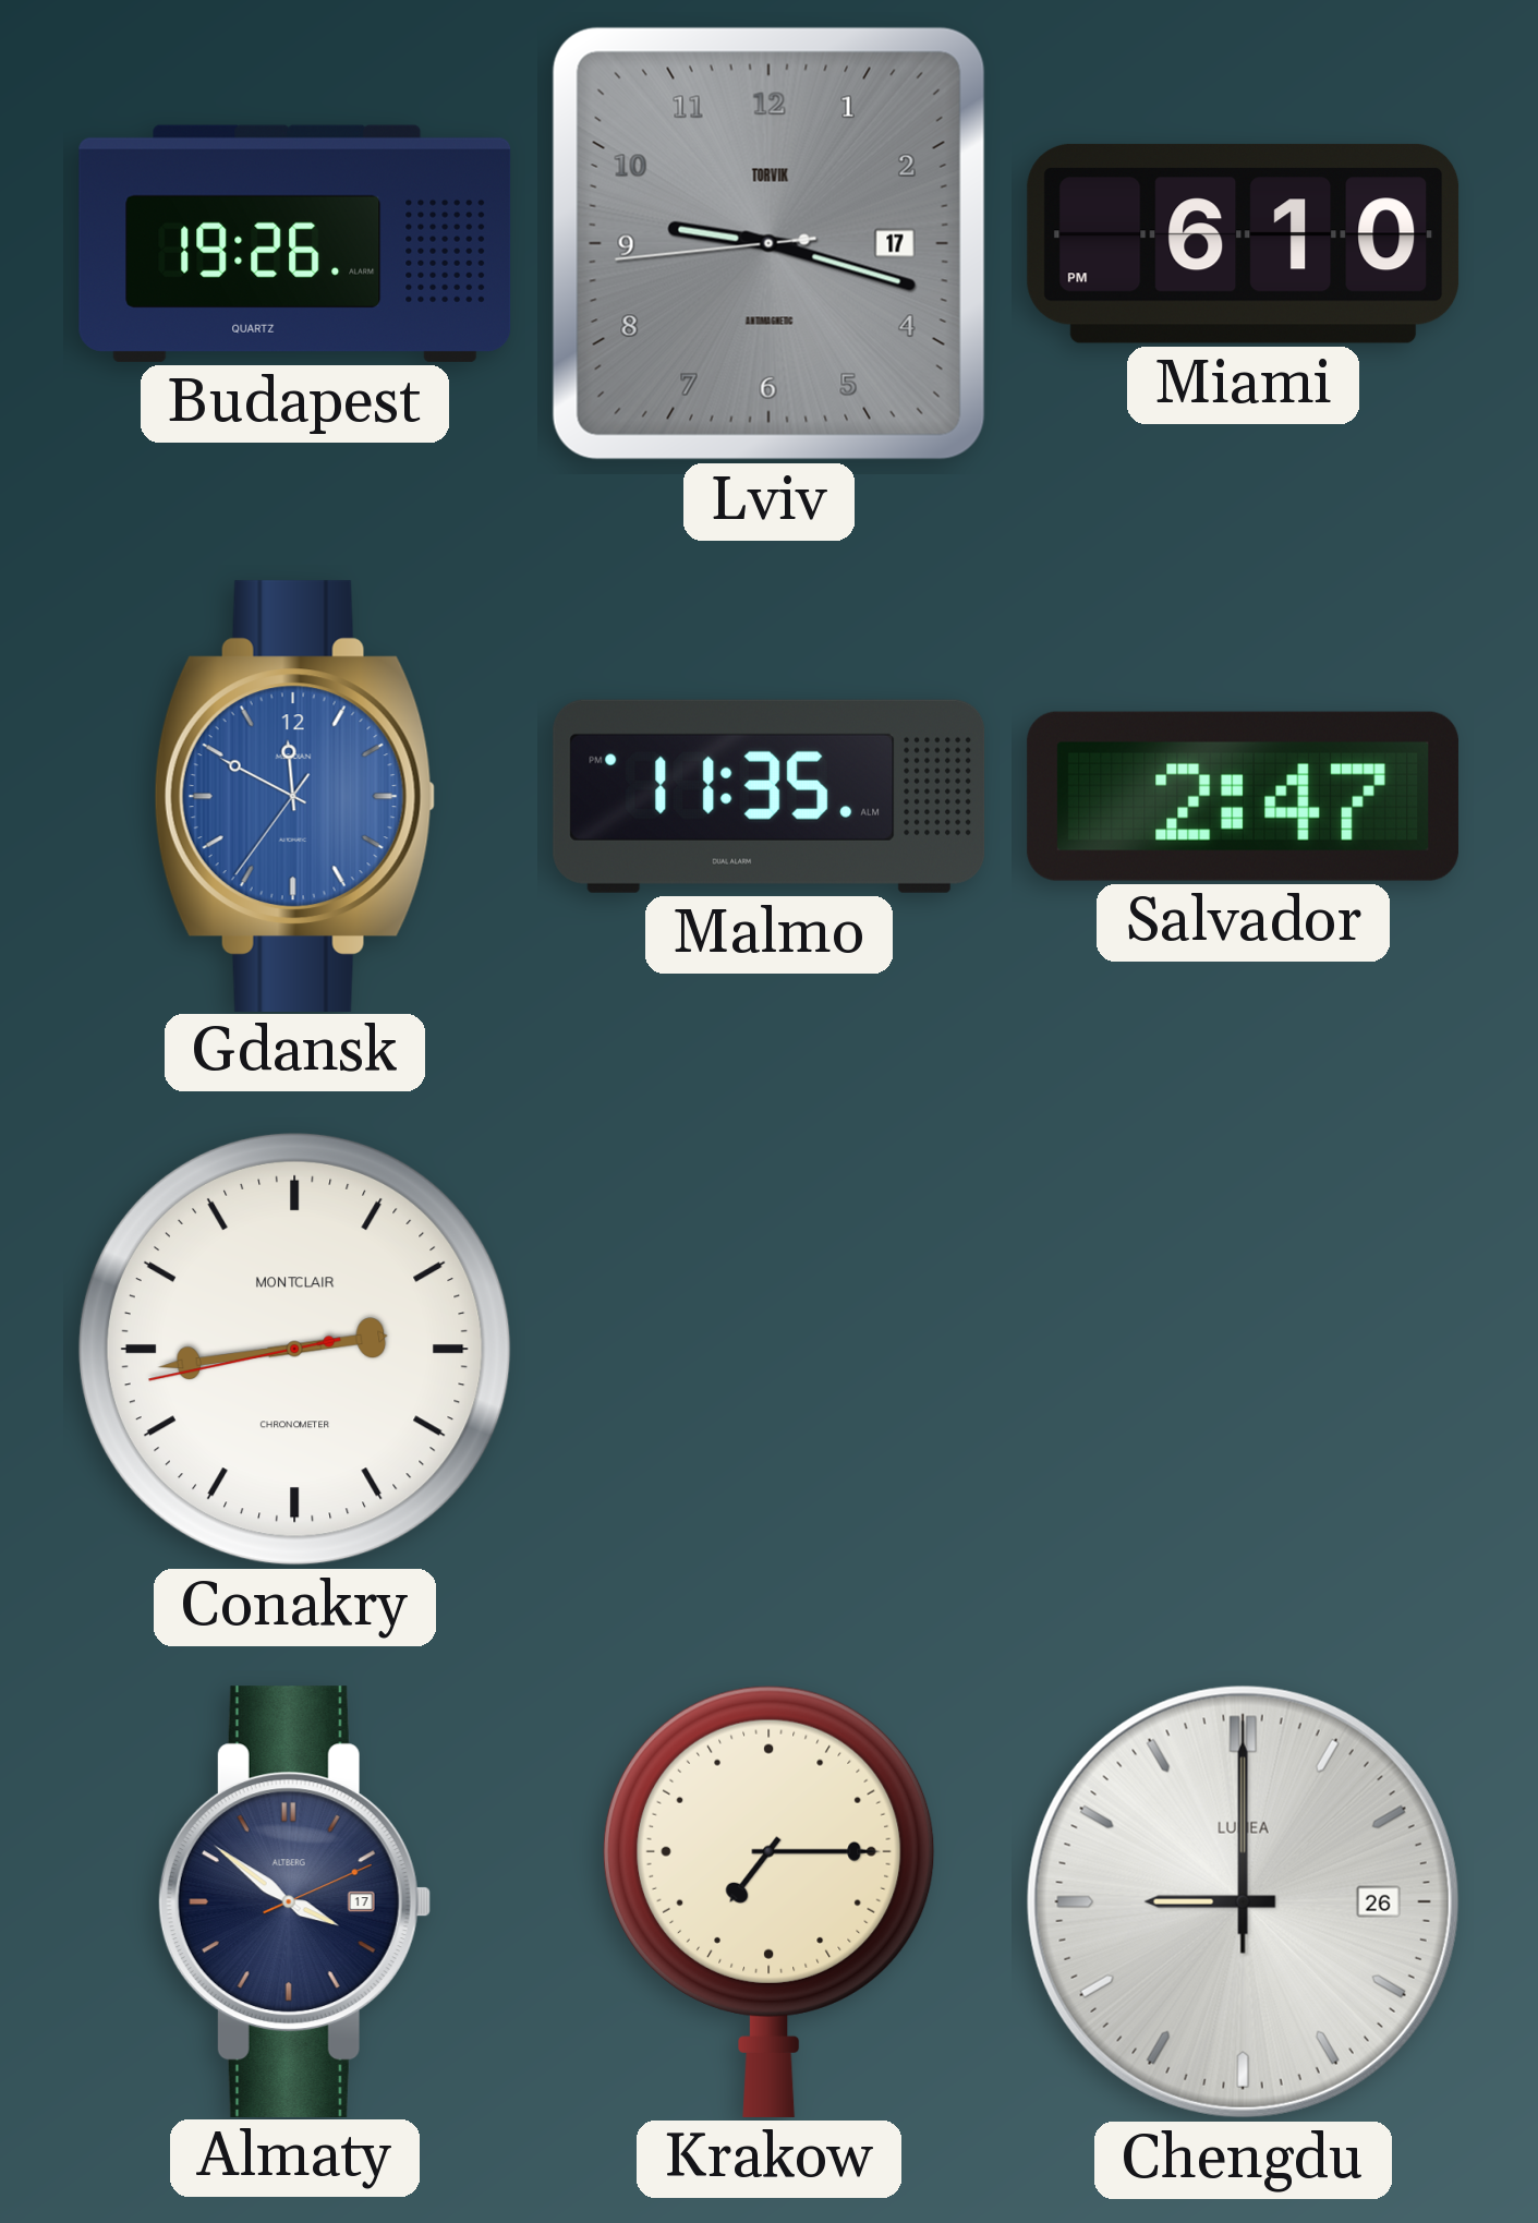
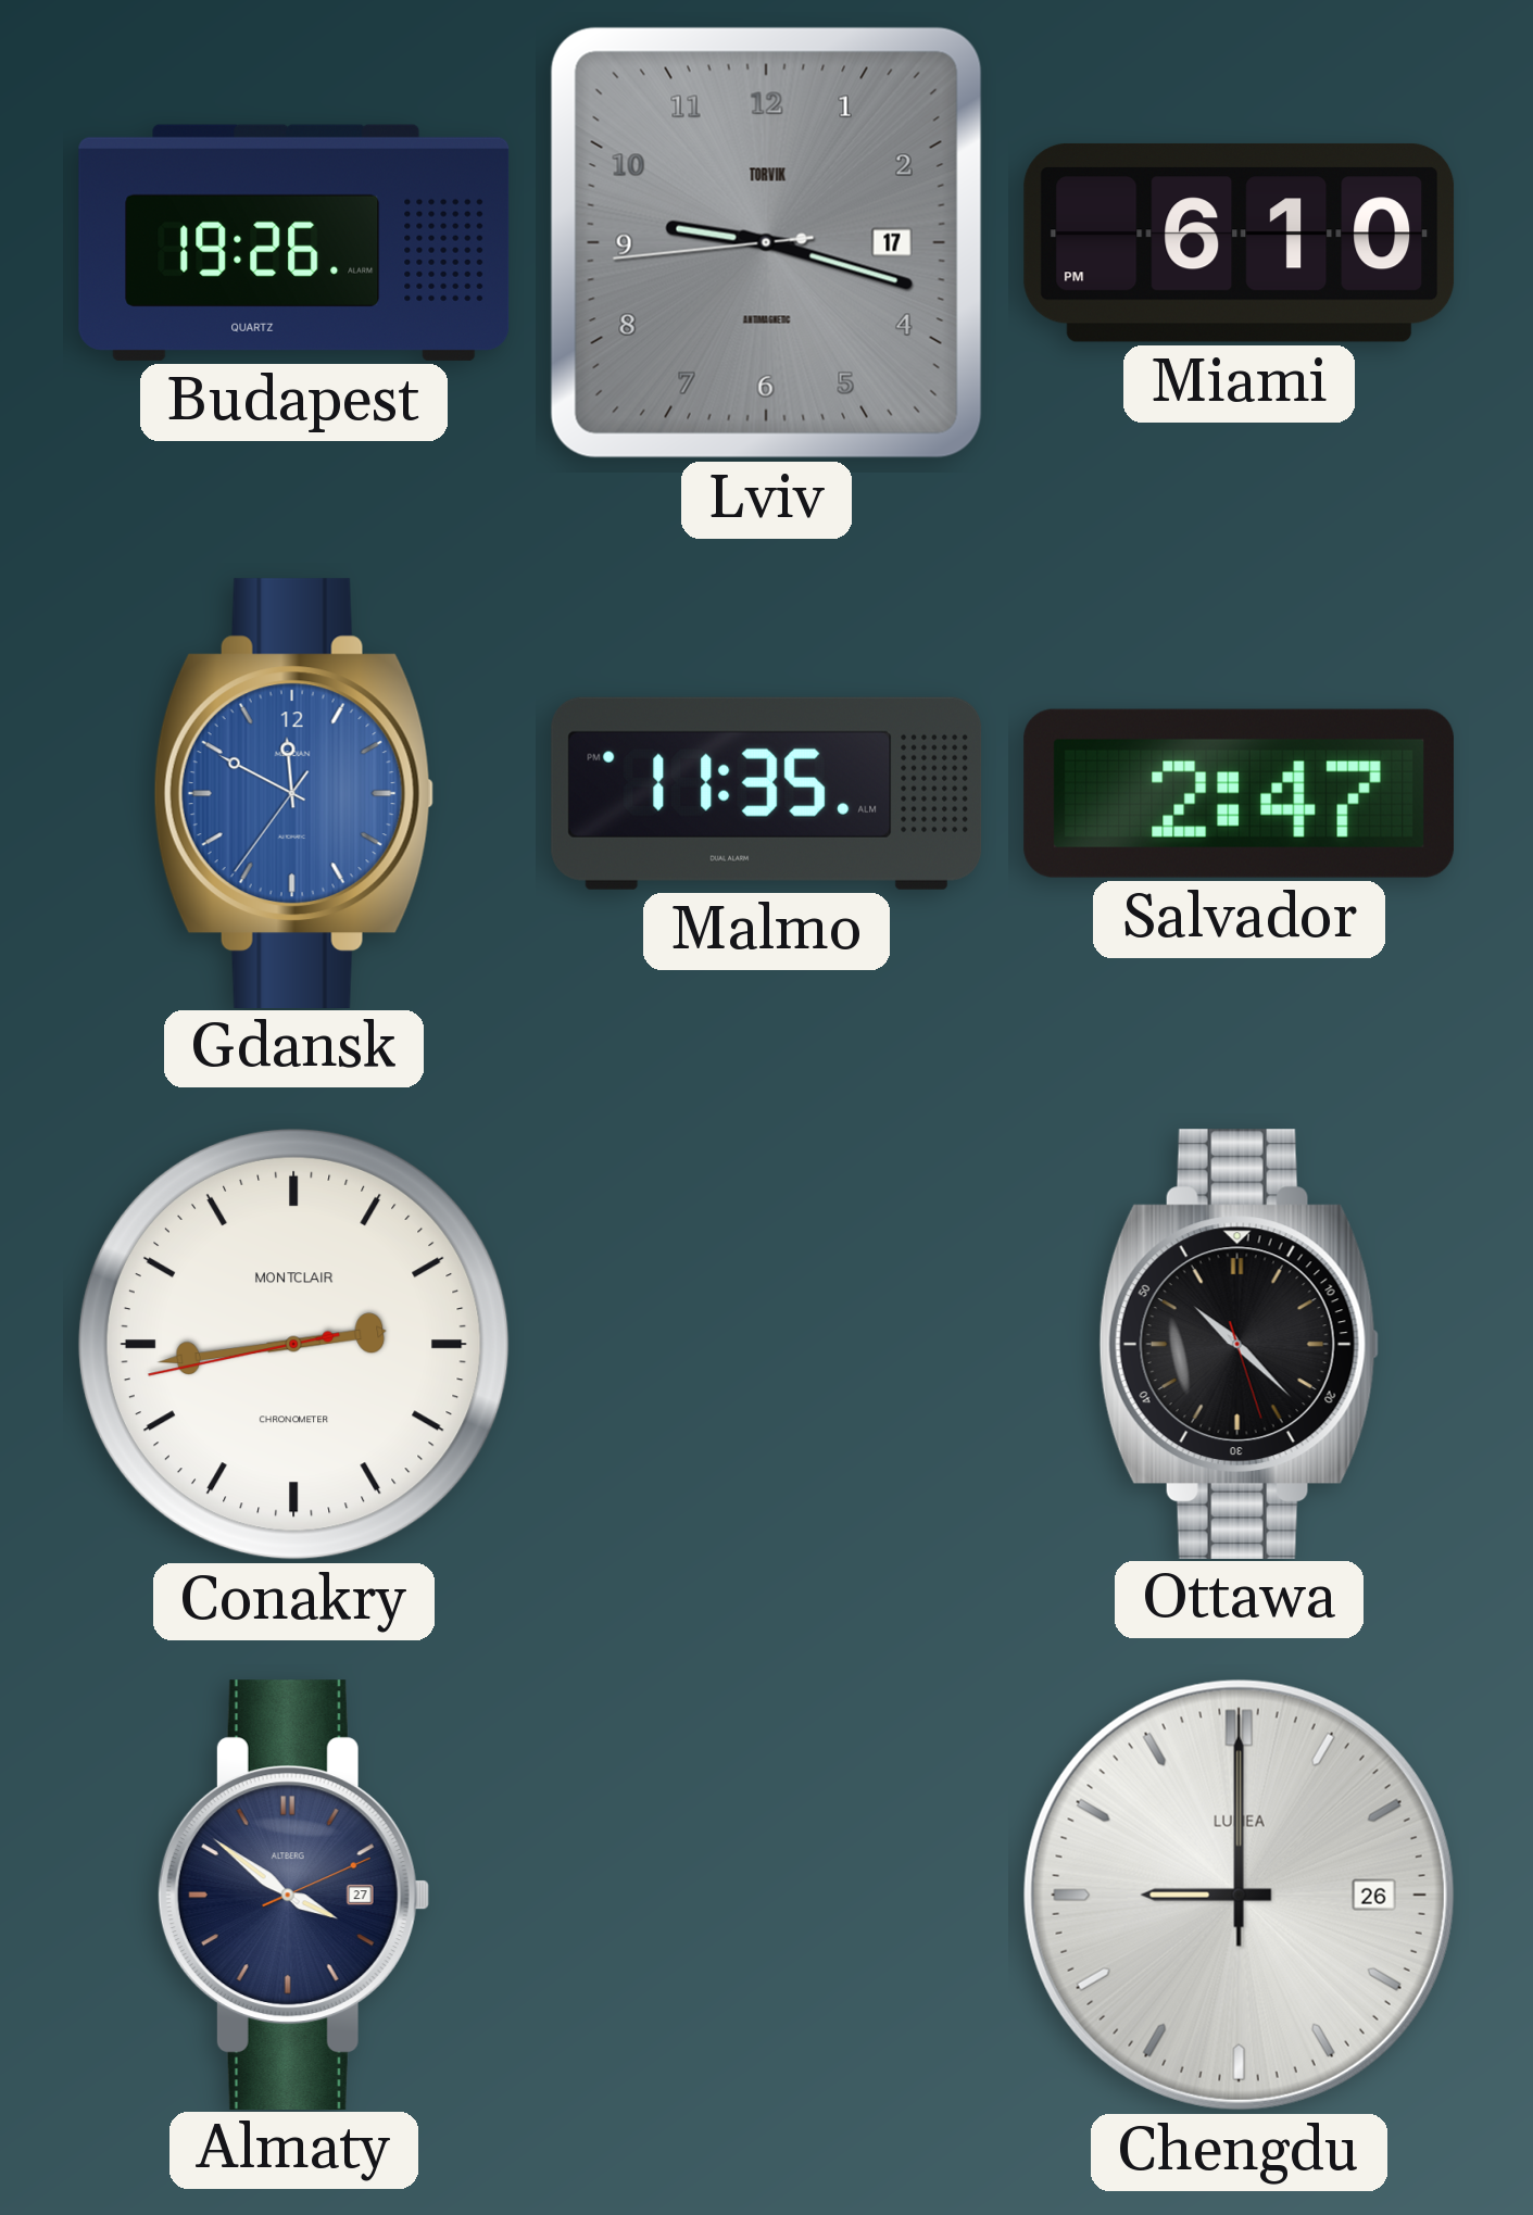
Ottawa: none -> 10:22
Almaty date: 17 -> 27
Krakow: 7:15 -> none
